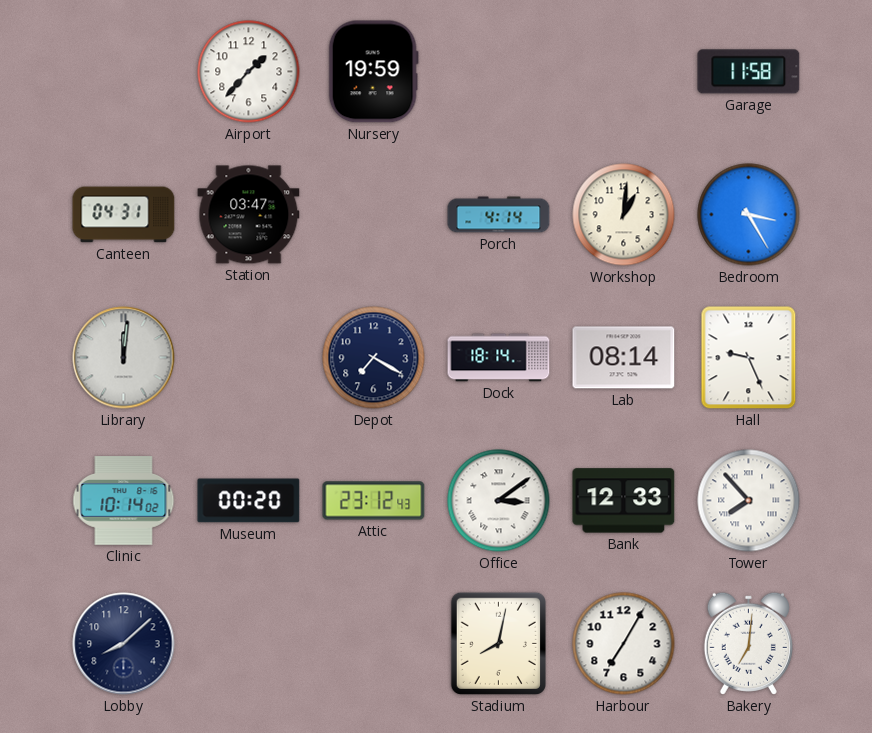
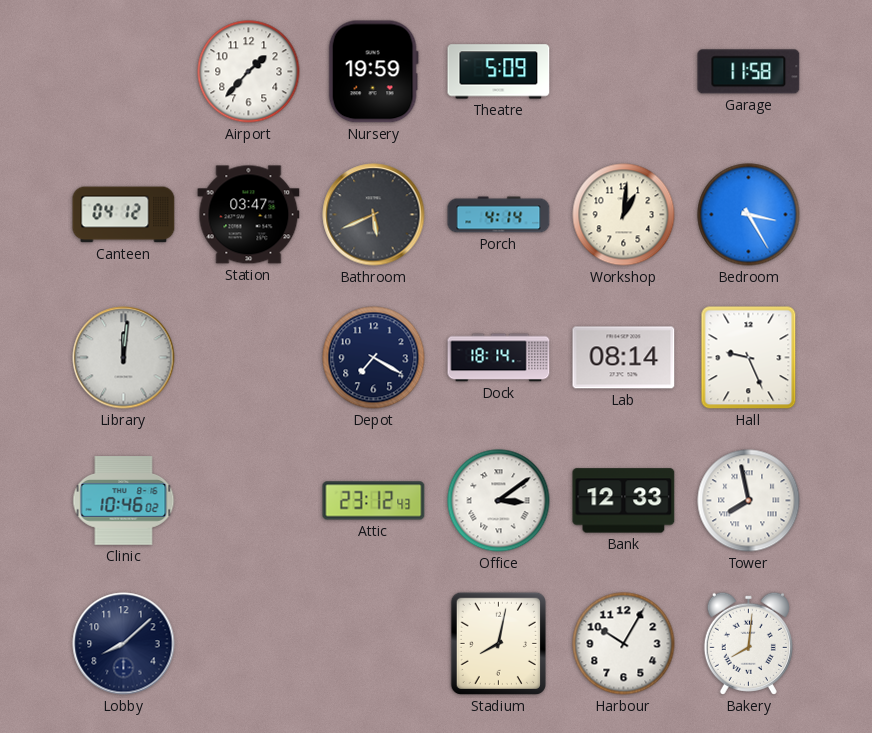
Theatre: none -> 5:09
Canteen: 04:31 -> 04:12
Bathroom: none -> 5:41
Clinic: 10:14 -> 10:46
Museum: 00:20 -> none
Tower: 7:53 -> 7:58
Harbour: 7:05 -> 10:05
Bakery: 7:01 -> 8:01
